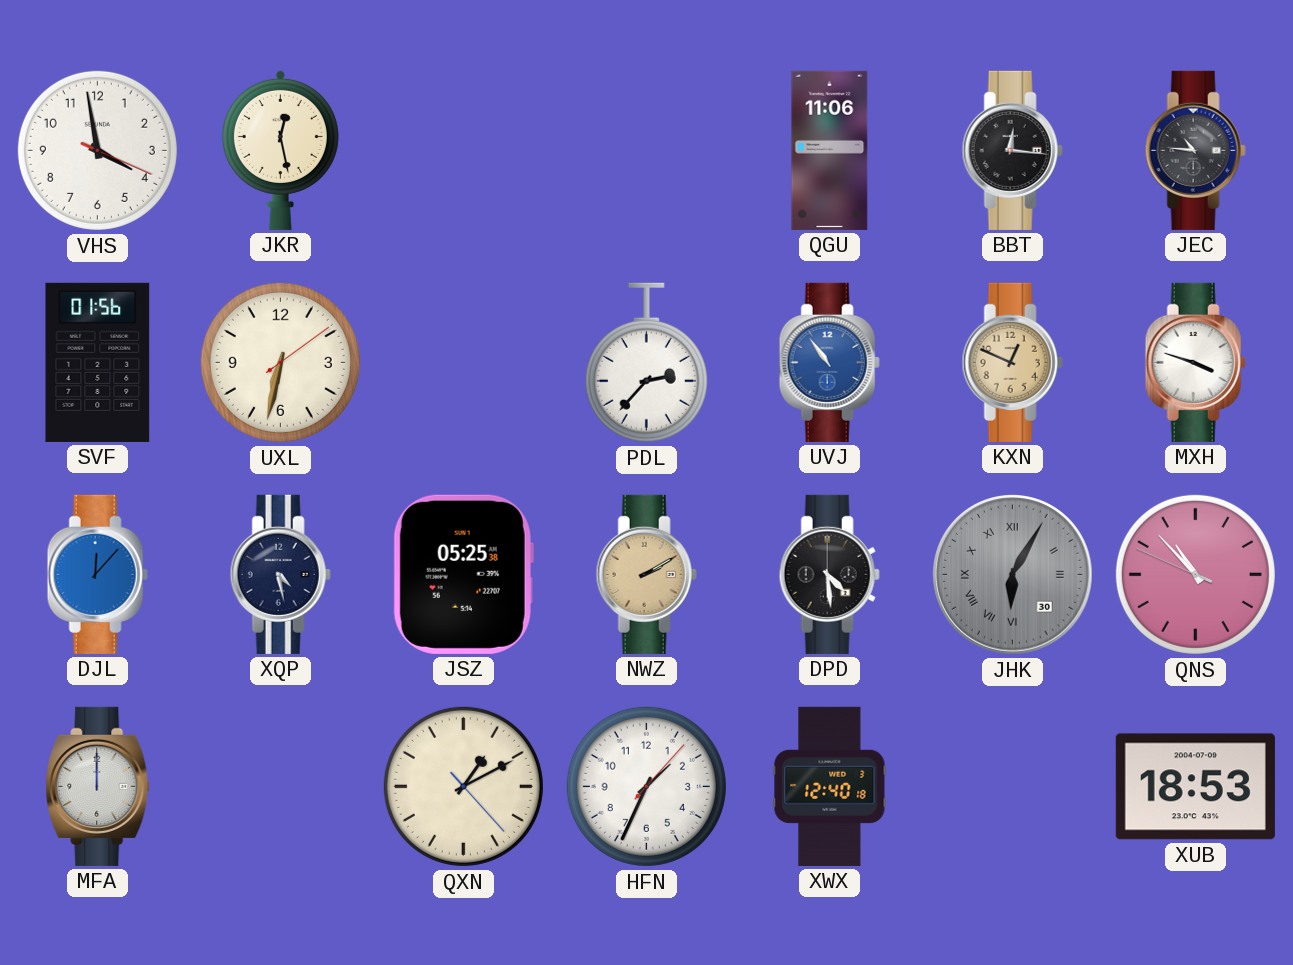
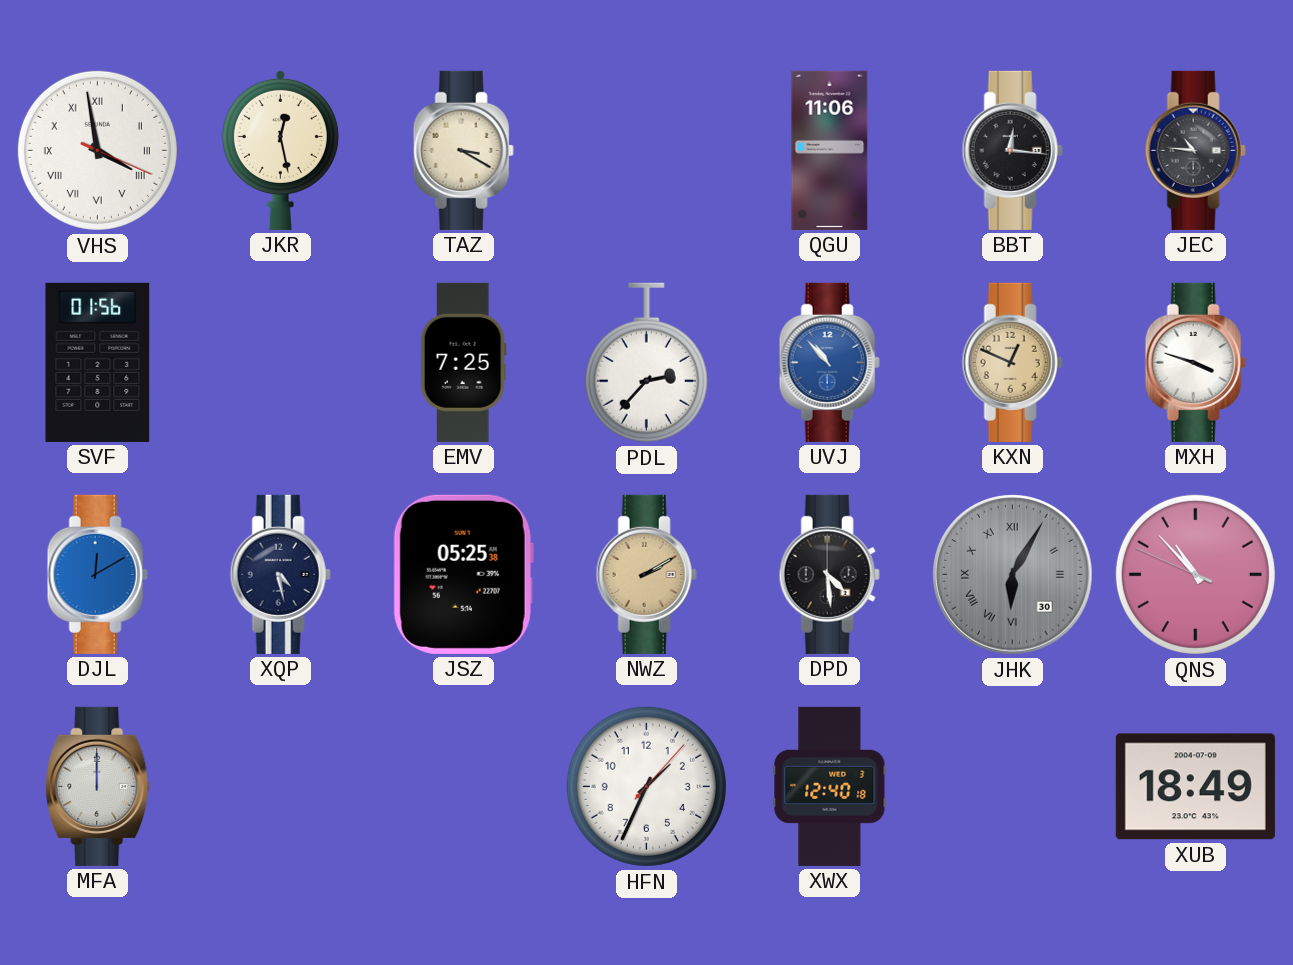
VHS numerals: Arabic -> Roman
TAZ: none -> 3:20
UXL: 6:32 -> none
EMV: none -> 7:25
UVJ: 10:54 -> 10:53
DJL: 12:07 -> 12:10
QXN: 1:10 -> none
XUB: 18:53 -> 18:49
